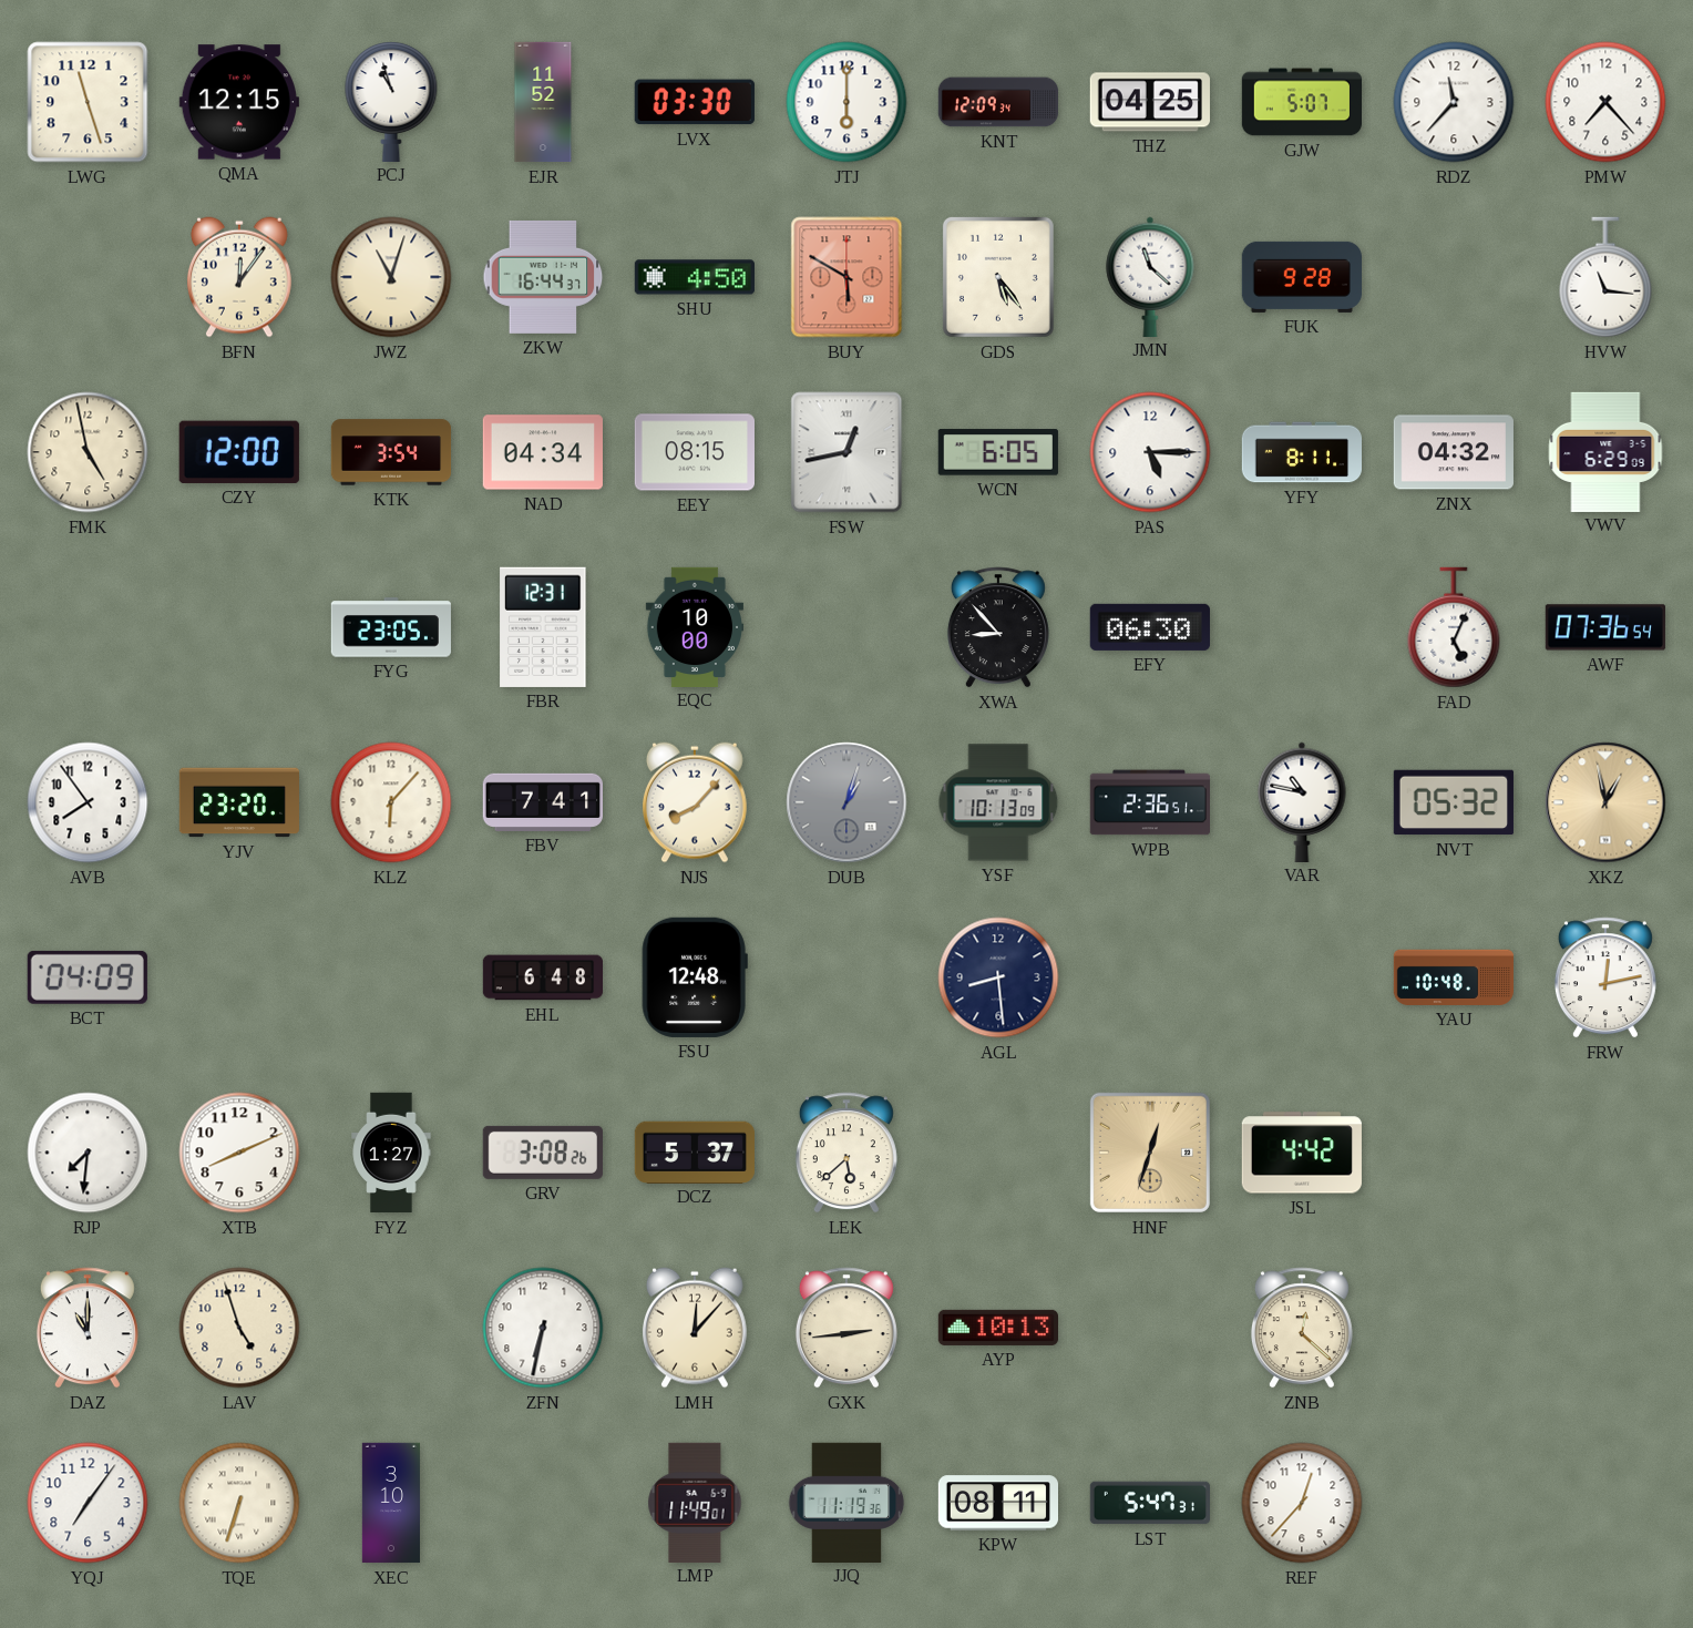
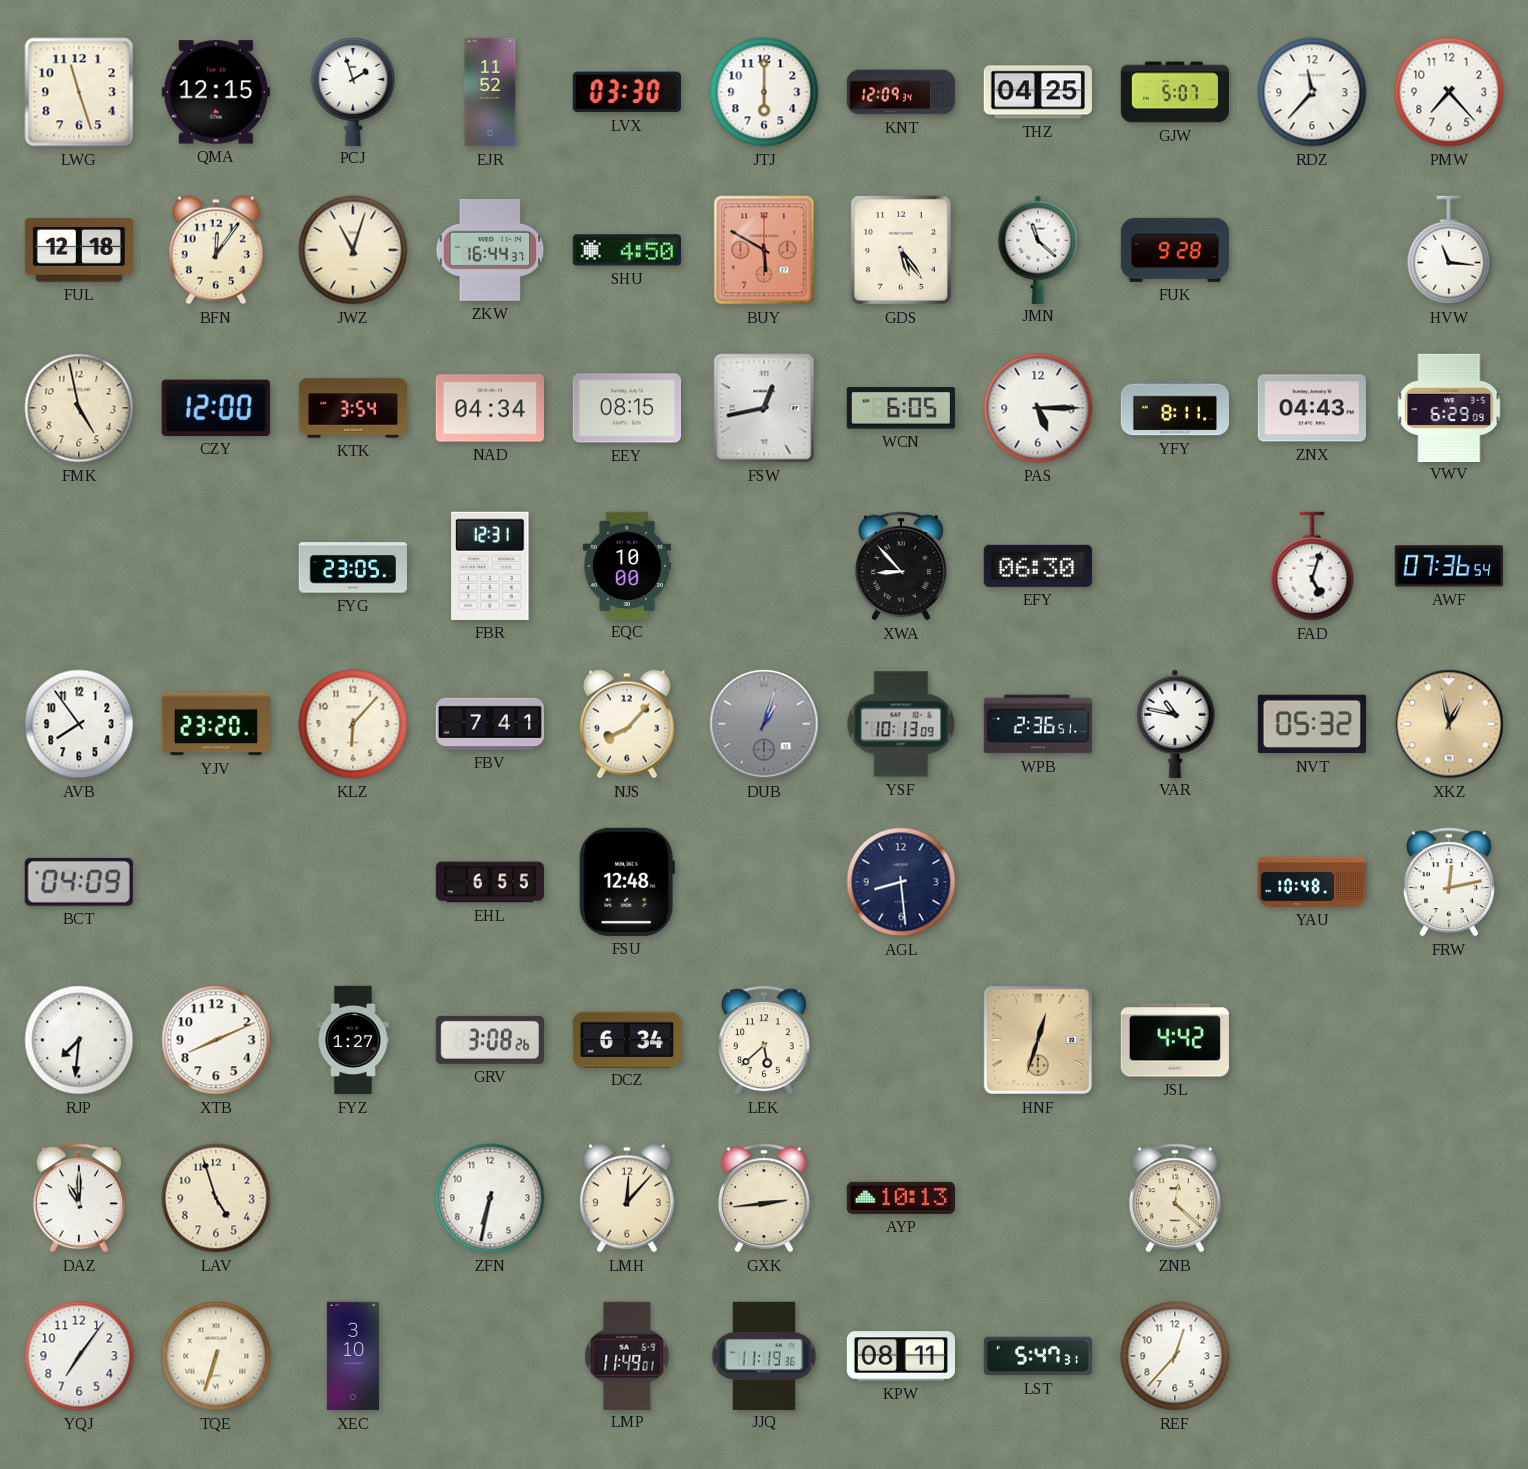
PCJ: 10:57 -> 1:57
FUL: none -> 12:18
ZNX: 04:32 -> 04:43
FAD: 5:04 -> 5:03
EHL: 6:48 -> 6:55
DCZ: 5:37 -> 6:34
